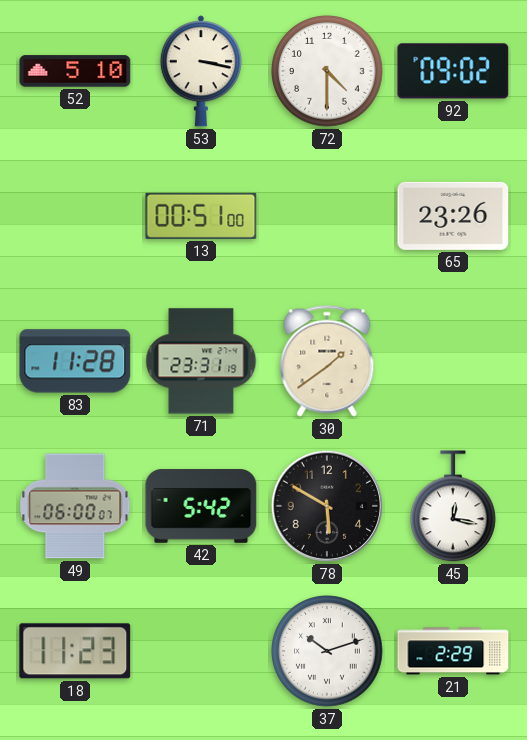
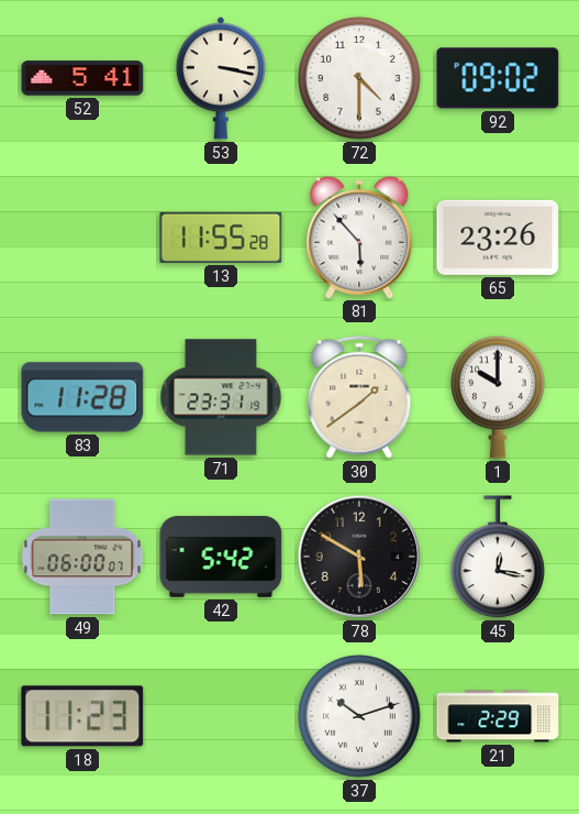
52: 5:10 -> 5:41
13: 00:51 -> 11:55
81: none -> 5:53
1: none -> 10:00
